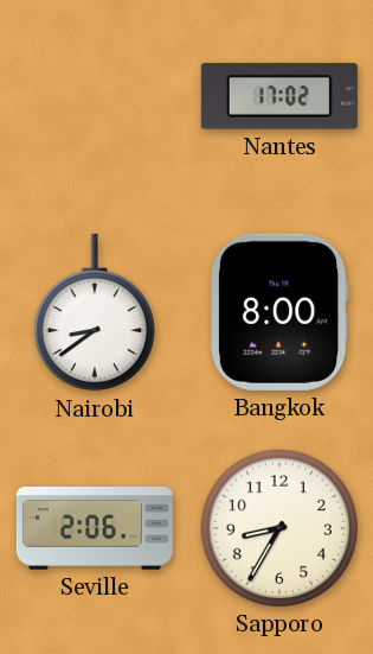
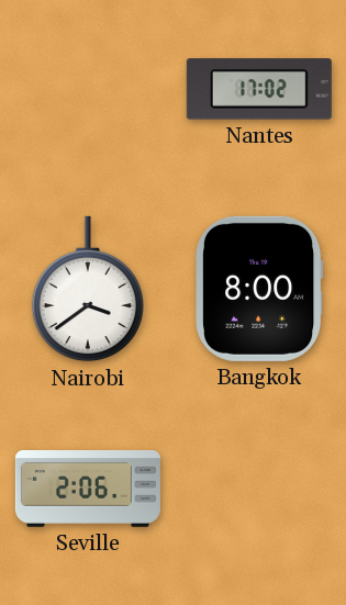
Nairobi: 8:39 -> 3:39
Sapporo: 8:35 -> none
